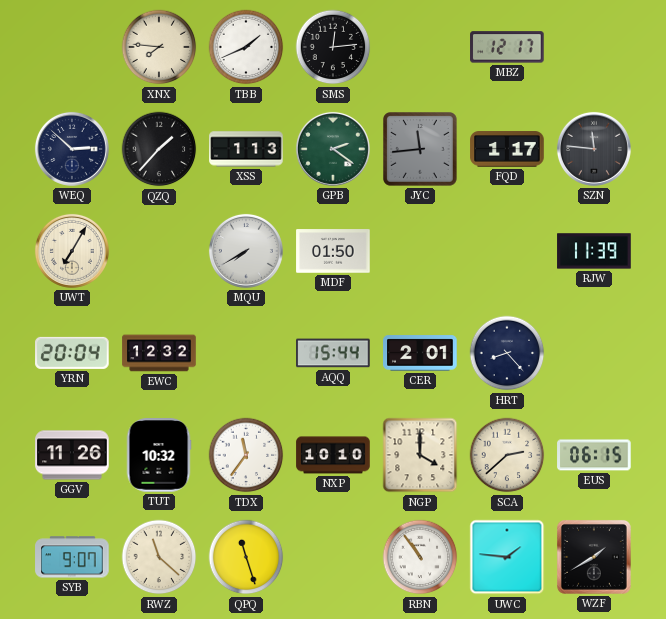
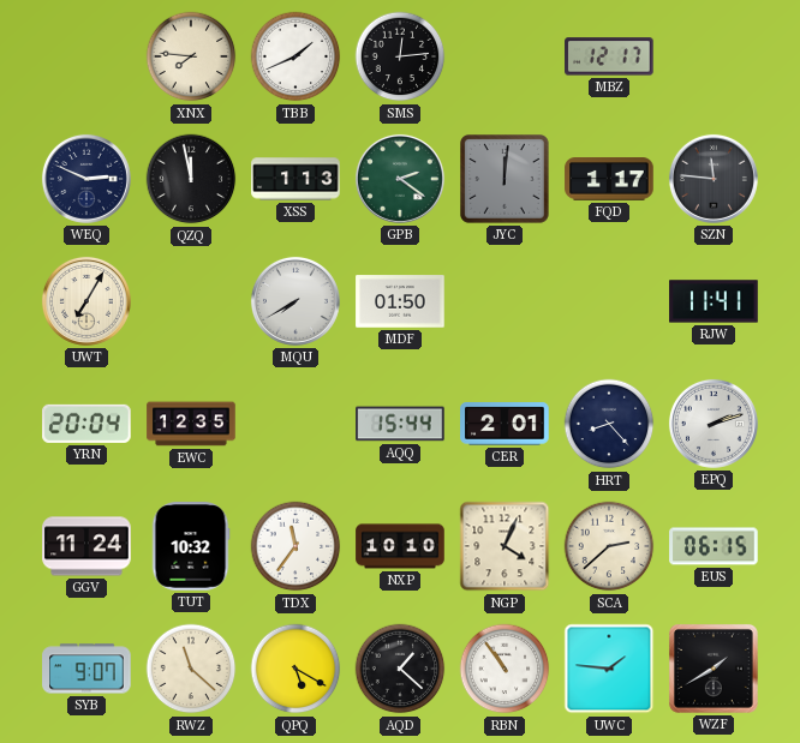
WEQ: 2:52 -> 2:49
QZQ: 1:37 -> 11:58
JYC: 11:44 -> 12:01
RJW: 11:39 -> 11:41
EWC: 12:32 -> 12:35
EPQ: none -> 2:12
GGV: 11:26 -> 11:24
NGP: 4:00 -> 4:04
QPQ: 11:27 -> 5:20
AQD: none -> 1:22
